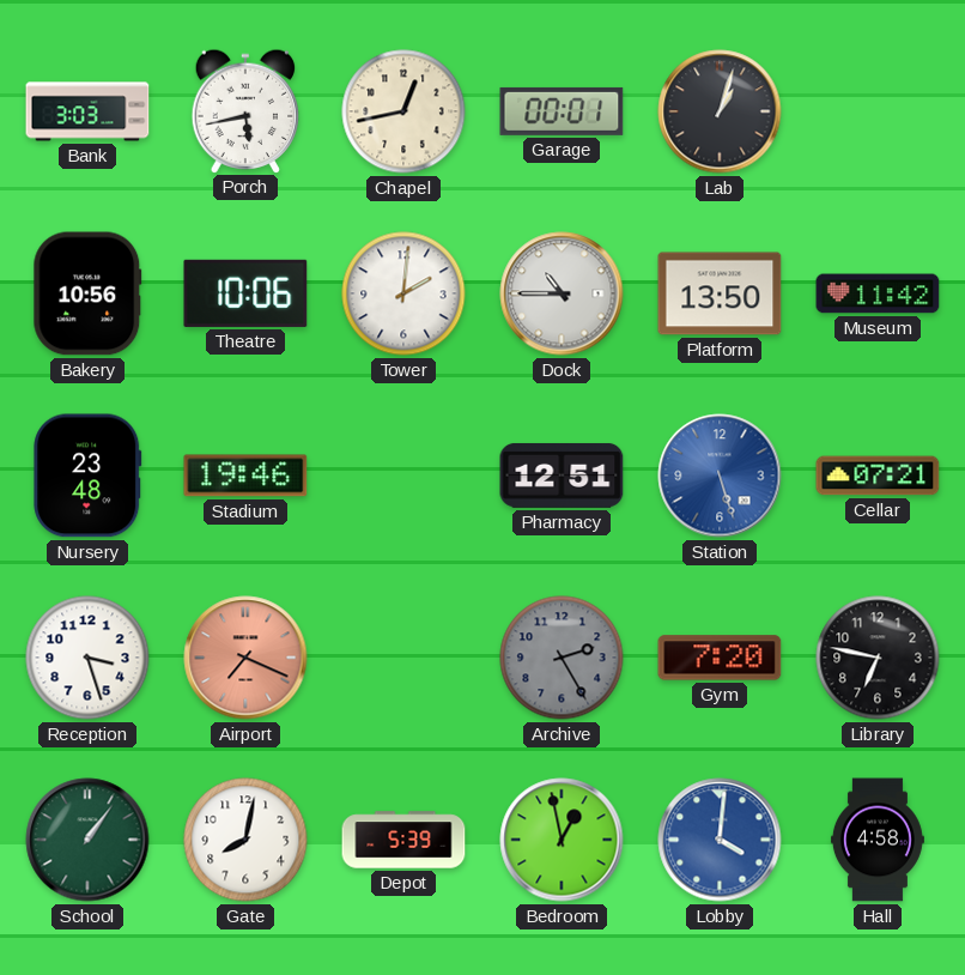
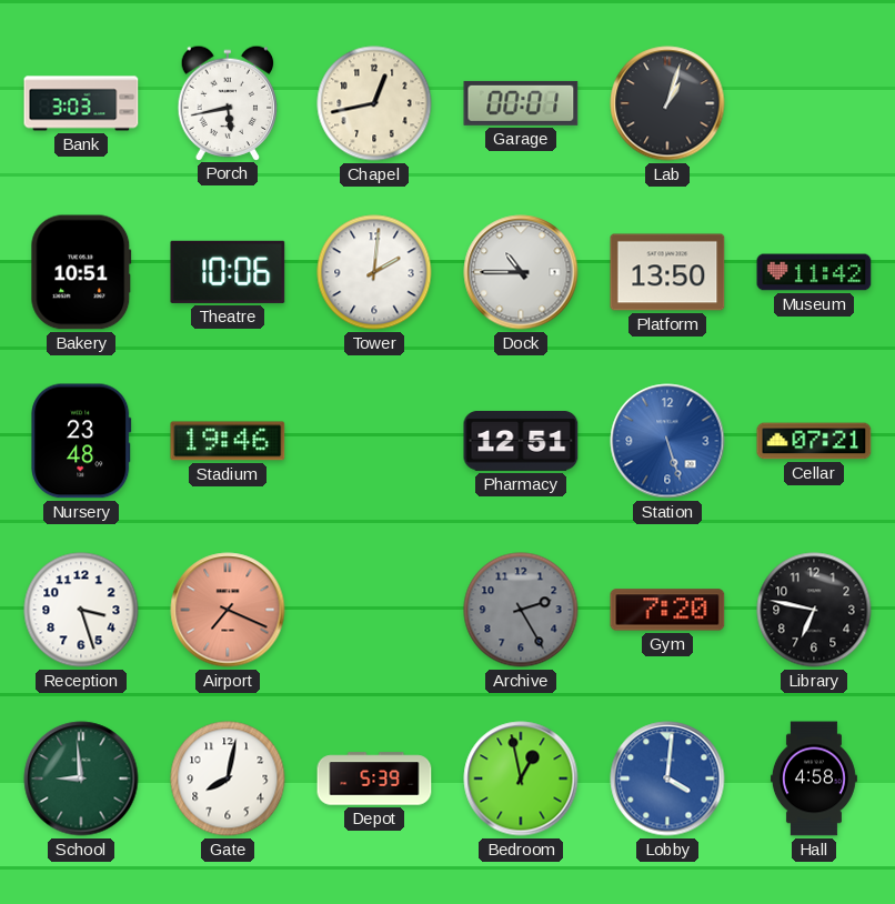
Bakery: 10:56 -> 10:51
School: 1:06 -> 8:59
